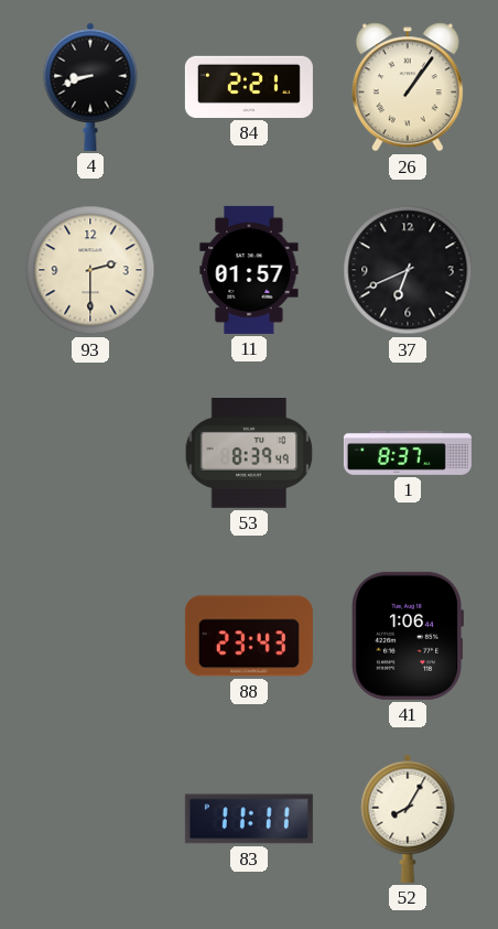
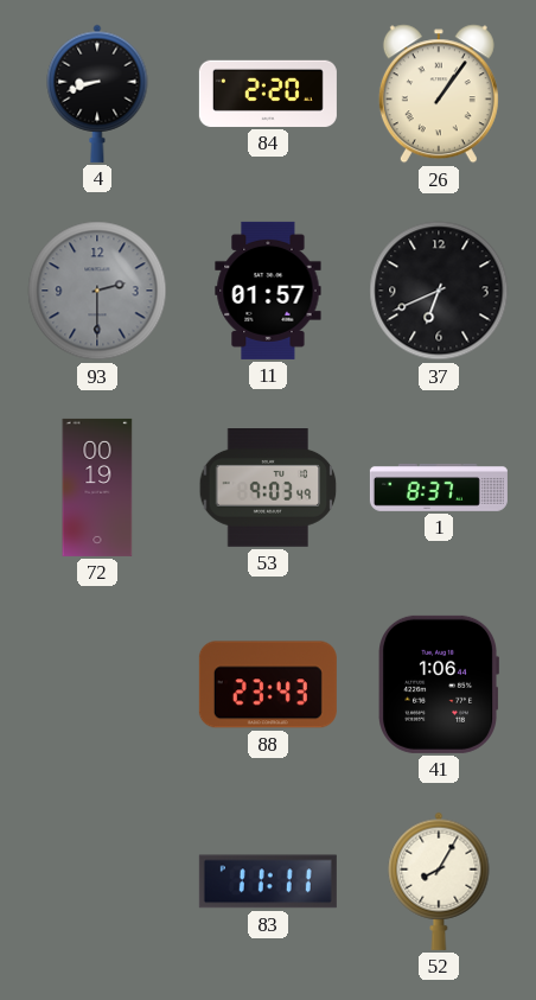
84: 2:21 -> 2:20
93 dial: cream -> grey
72: none -> 00:19
53: 8:39 -> 9:03
